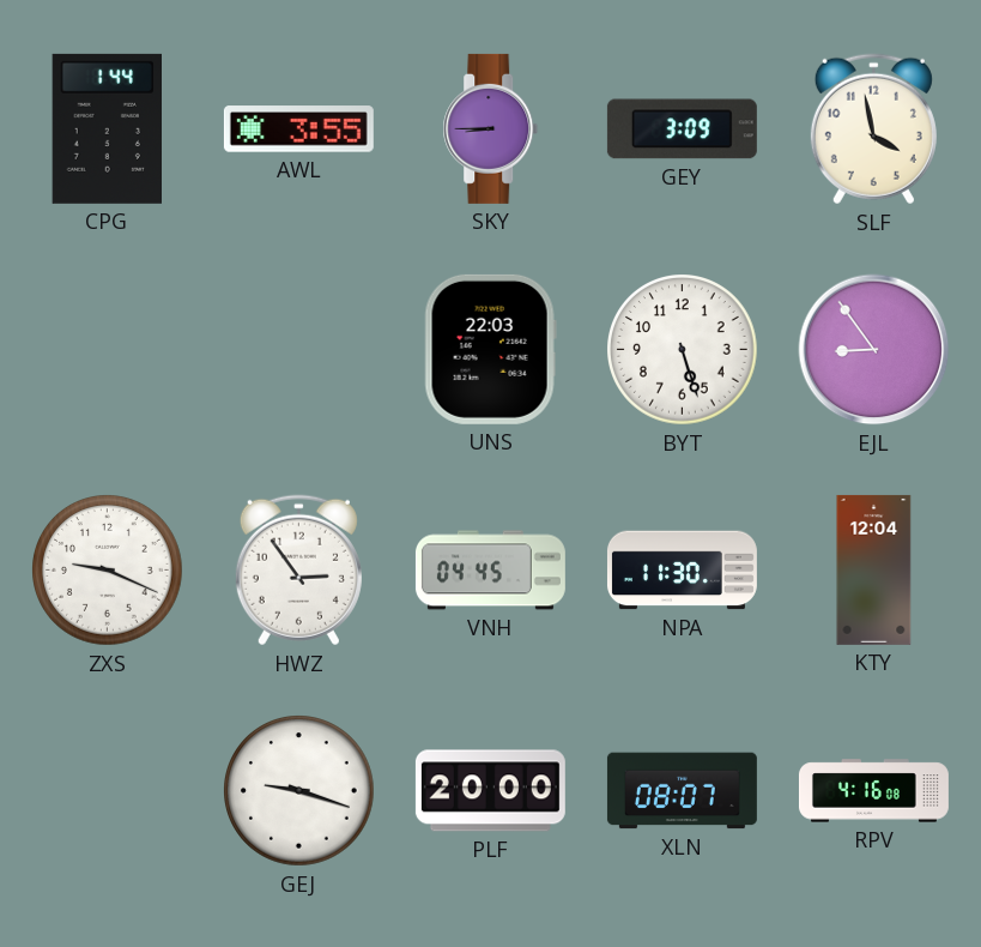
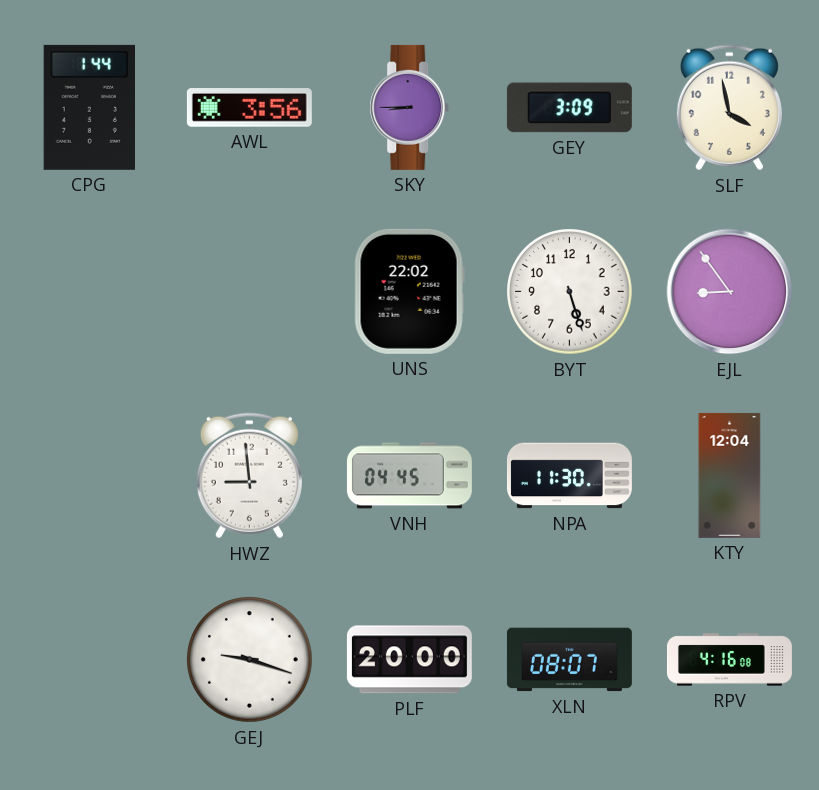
AWL: 3:55 -> 3:56
UNS: 22:03 -> 22:02
ZXS: 9:19 -> none
HWZ: 2:54 -> 8:59
